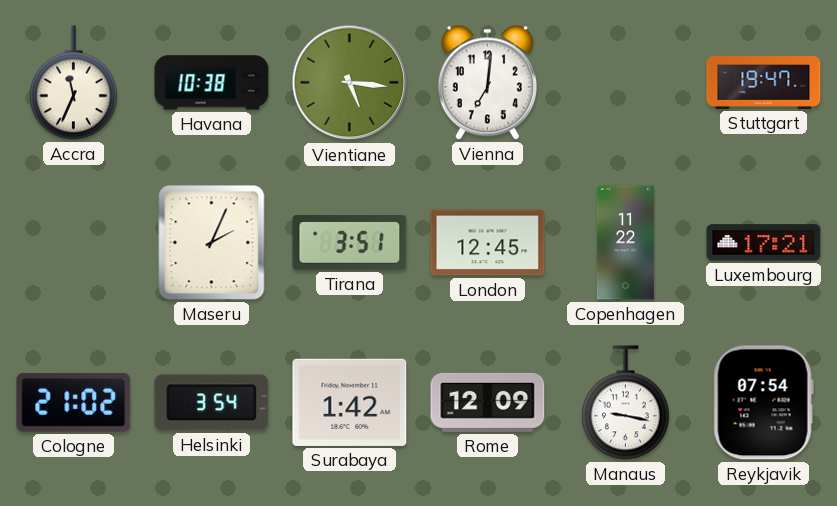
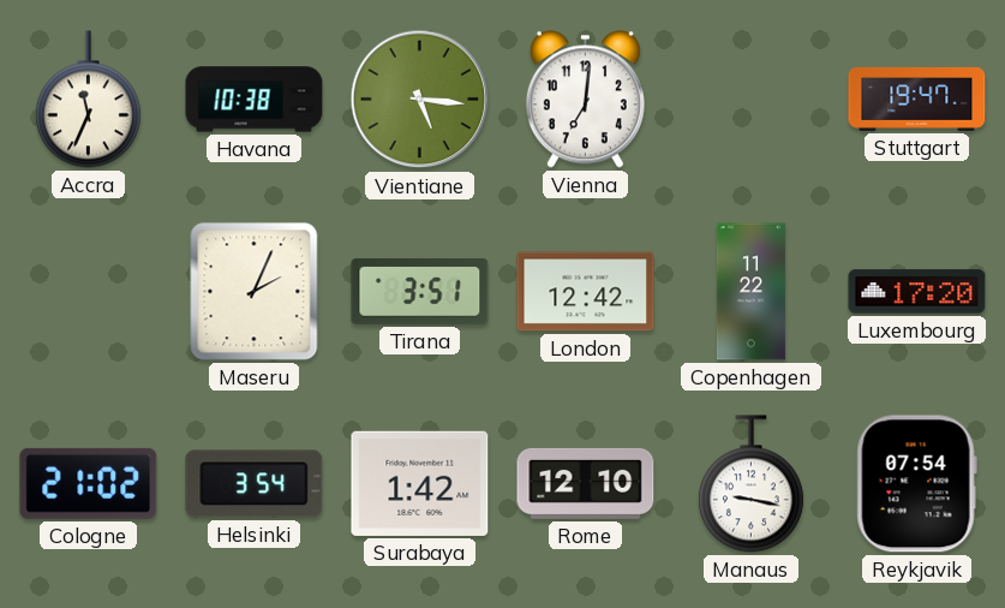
London: 12:45 -> 12:42
Luxembourg: 17:21 -> 17:20
Rome: 12:09 -> 12:10
